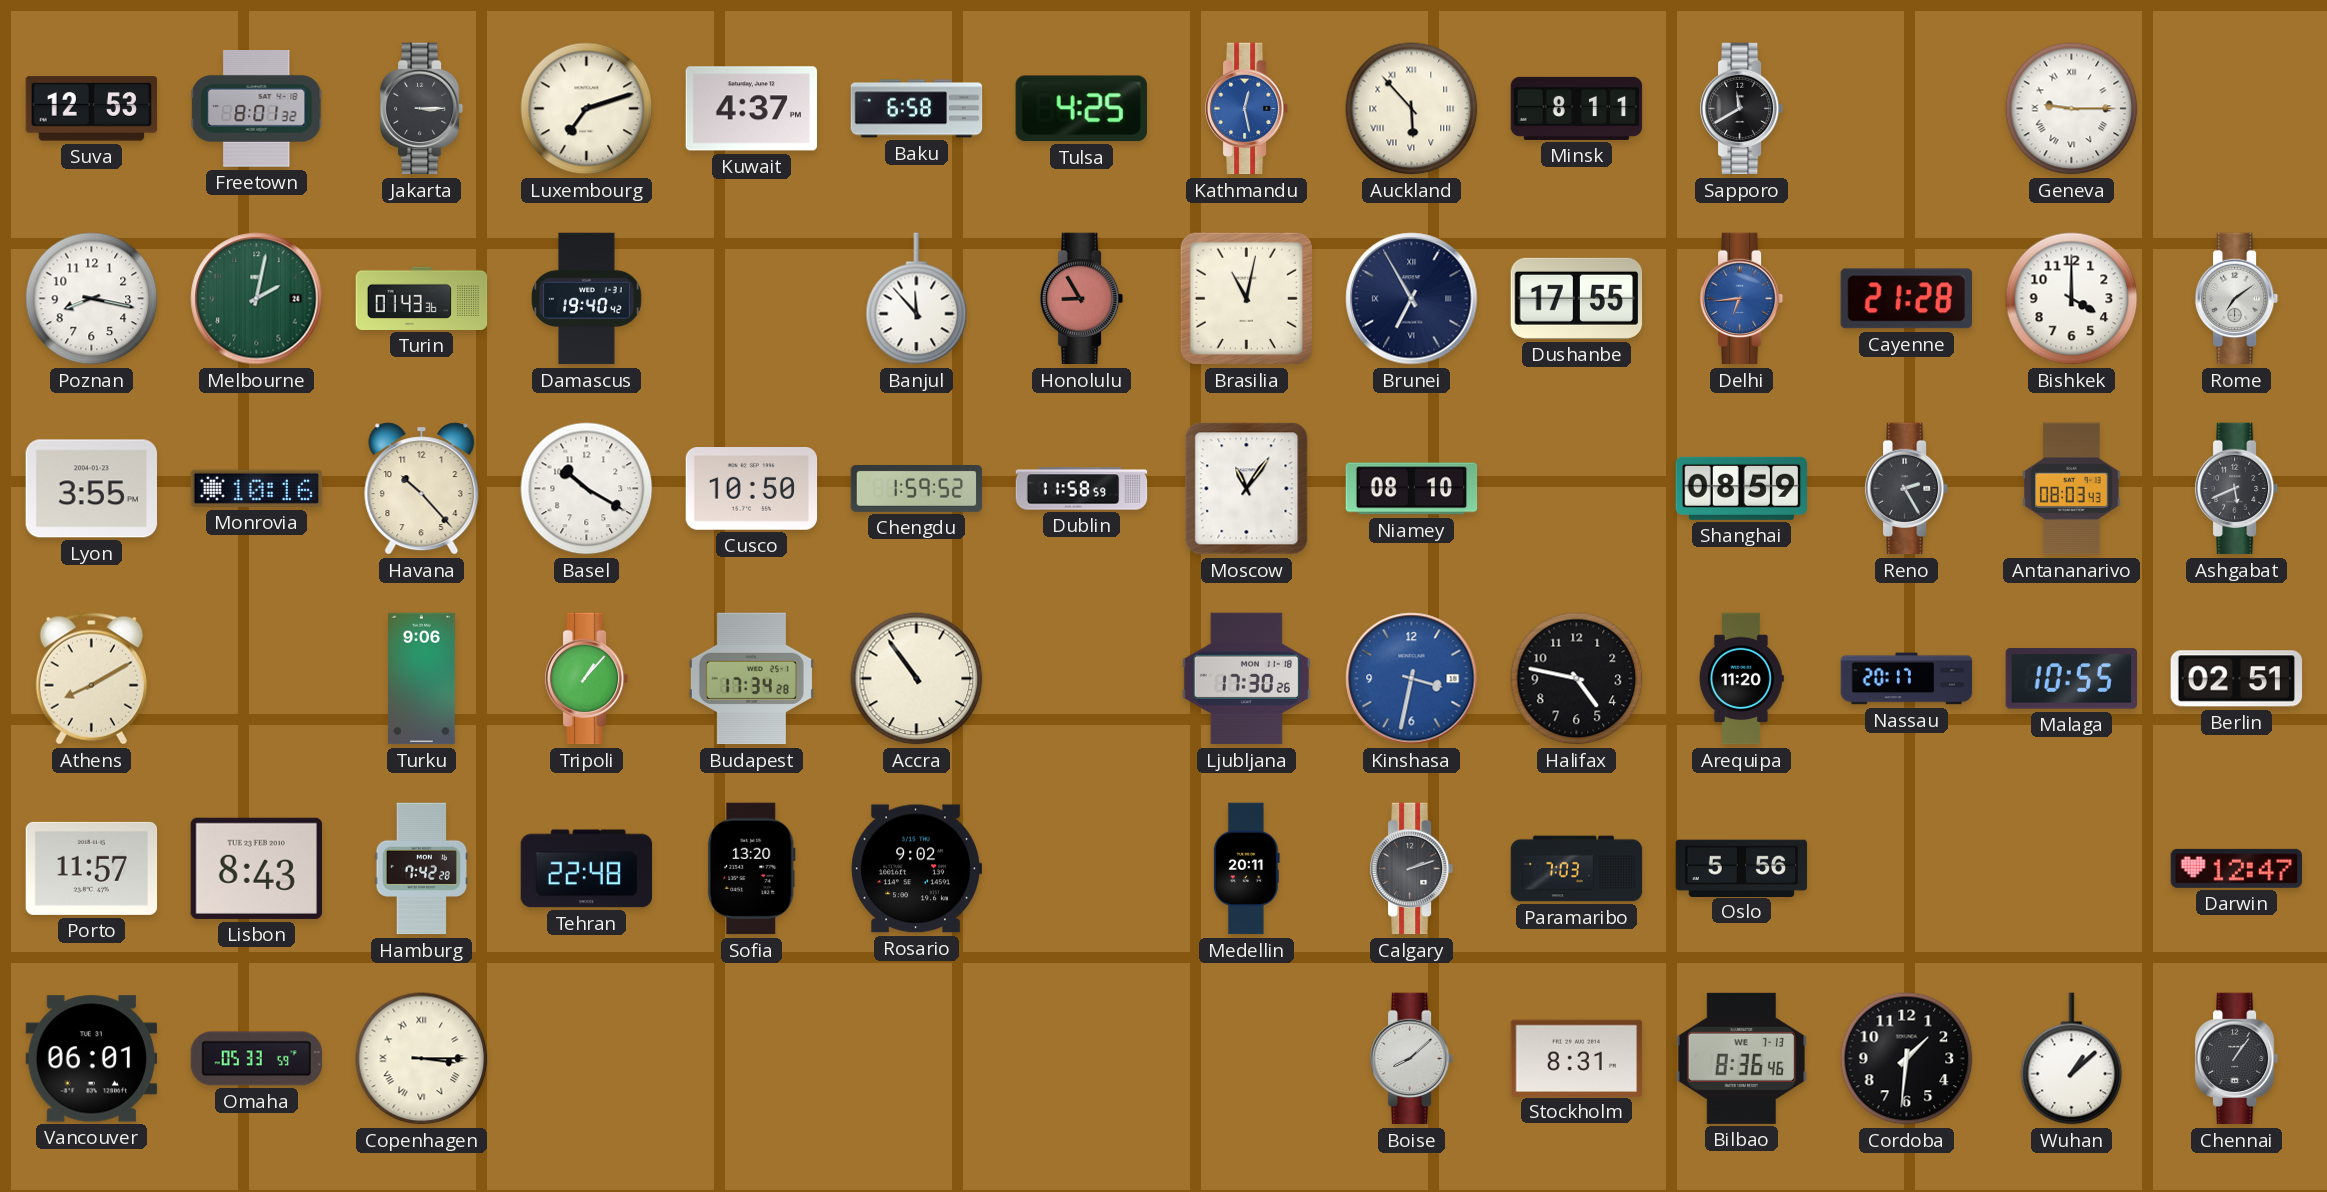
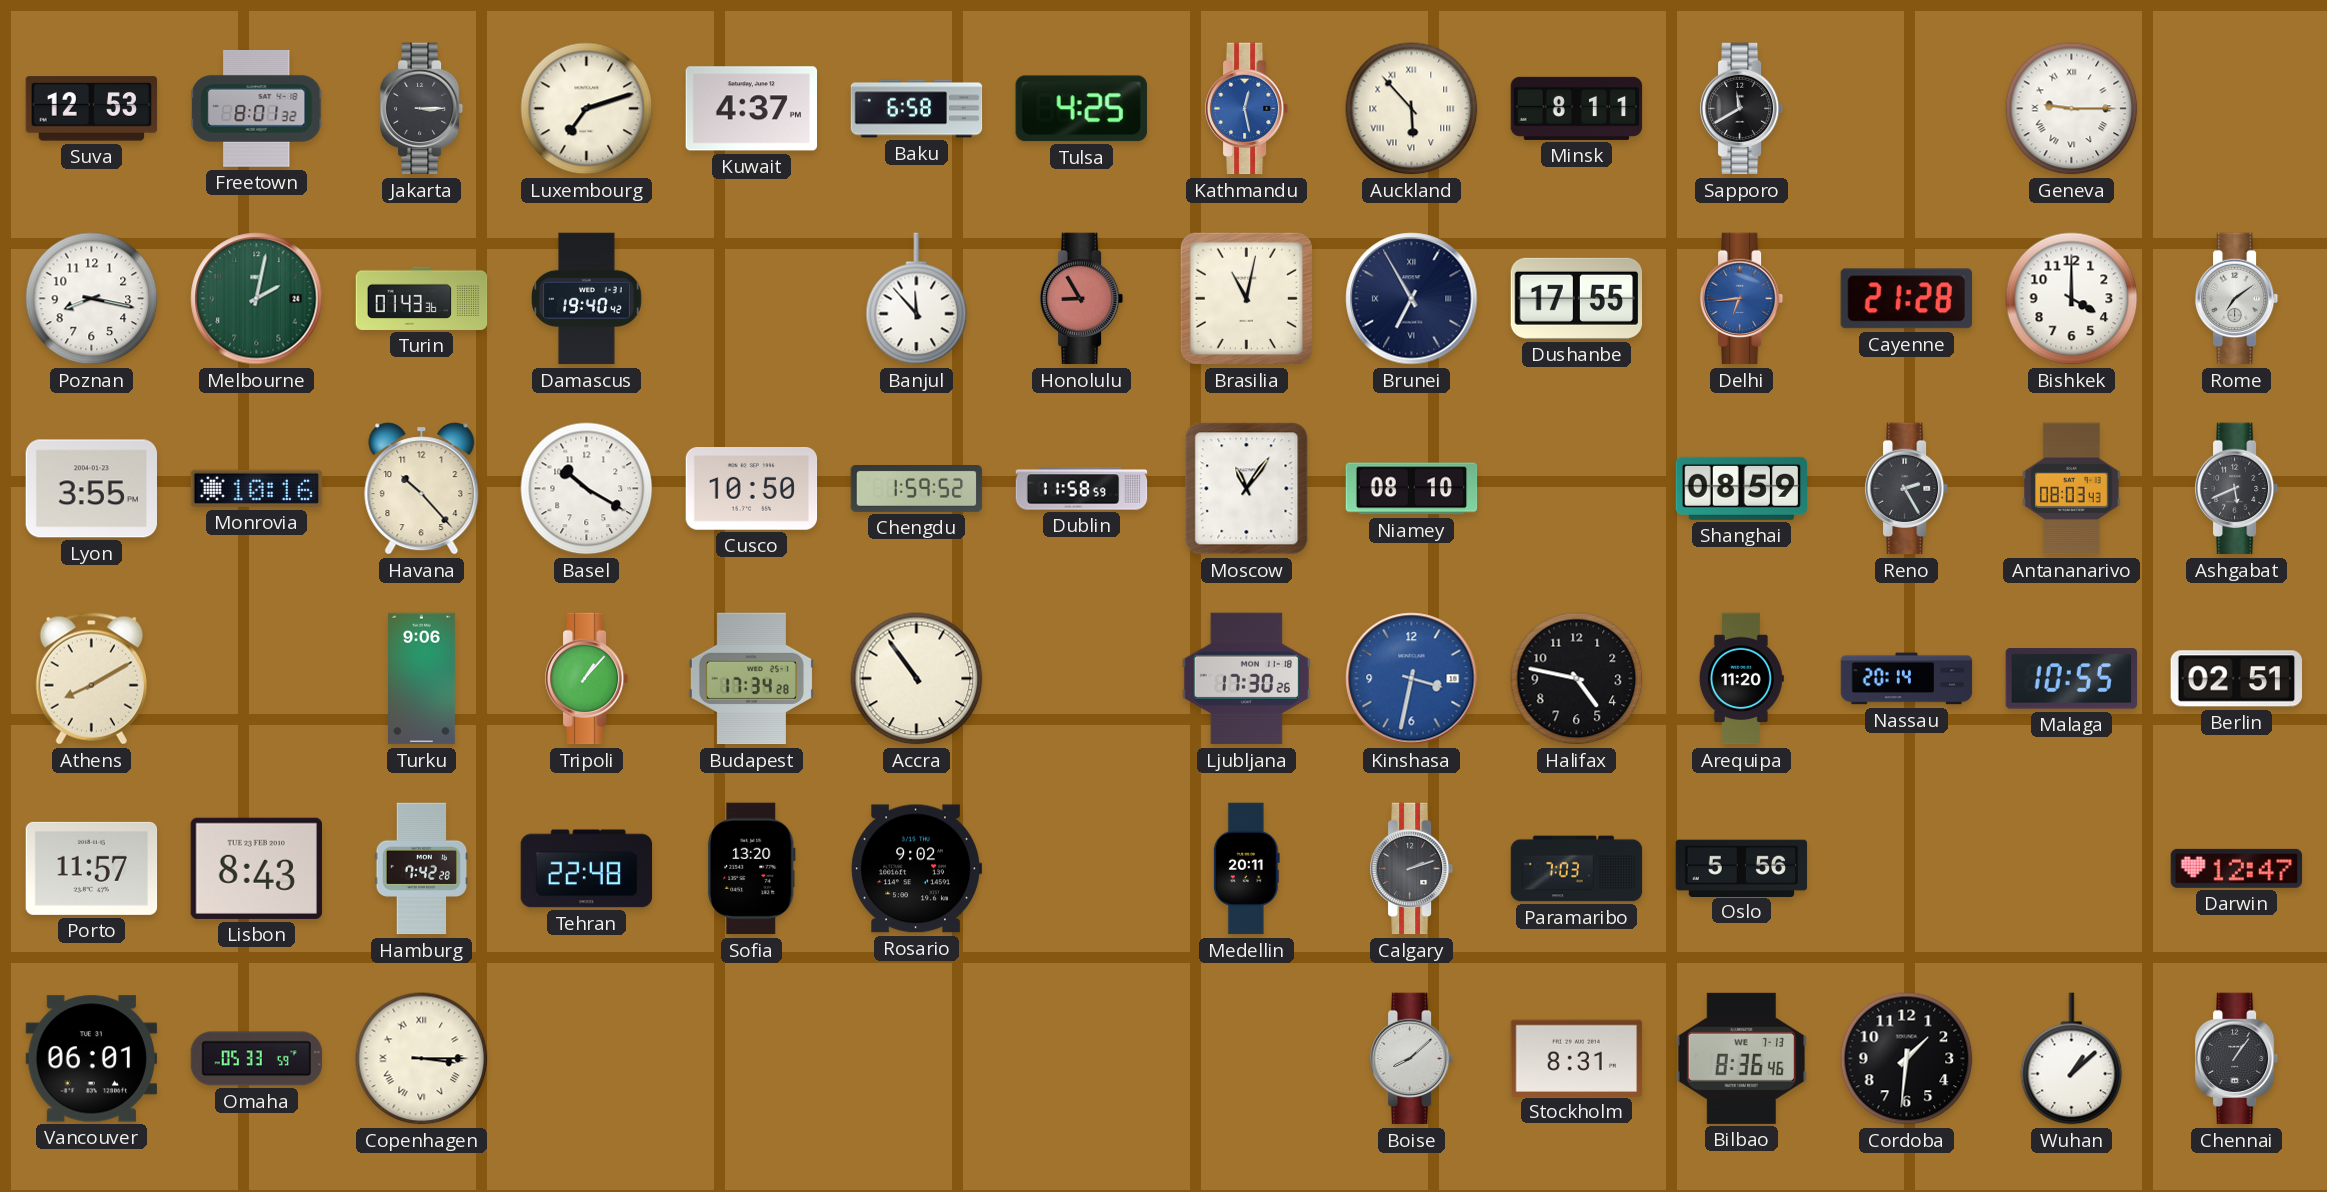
Nassau: 20:17 -> 20:14
